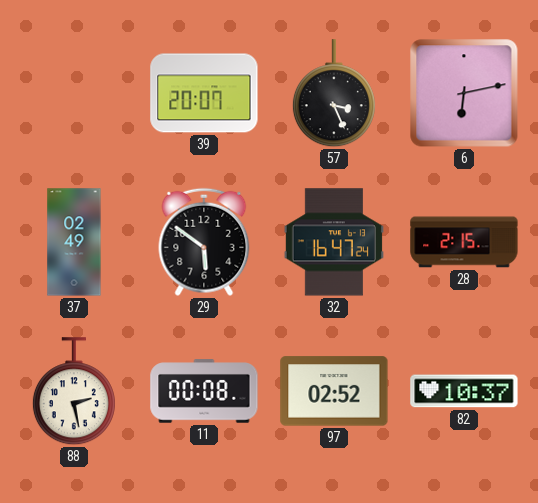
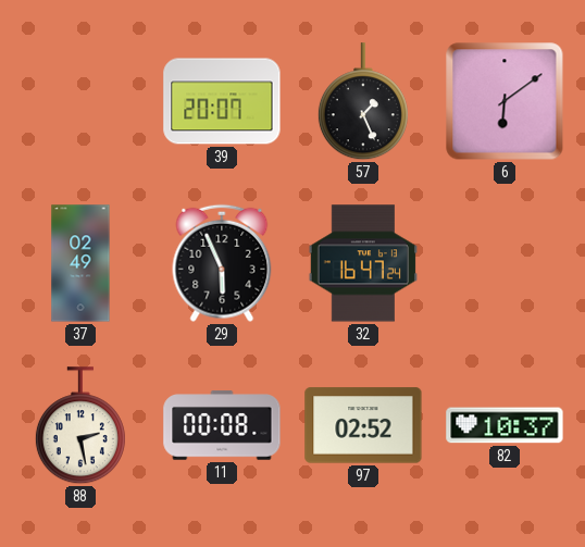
57: 3:26 -> 1:26
6: 6:13 -> 6:09
29: 5:51 -> 5:56
28: 2:15 -> none
